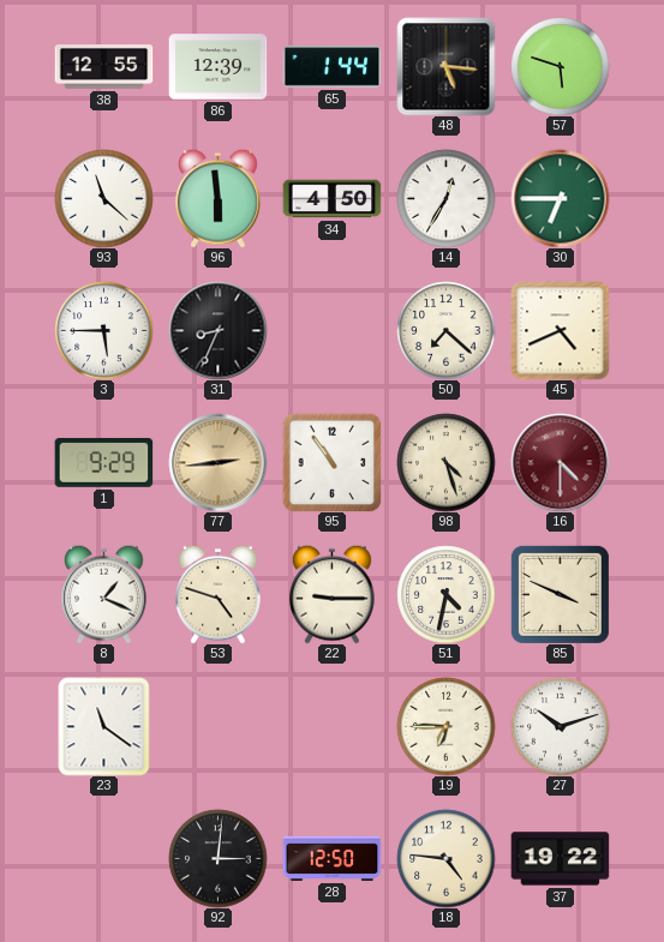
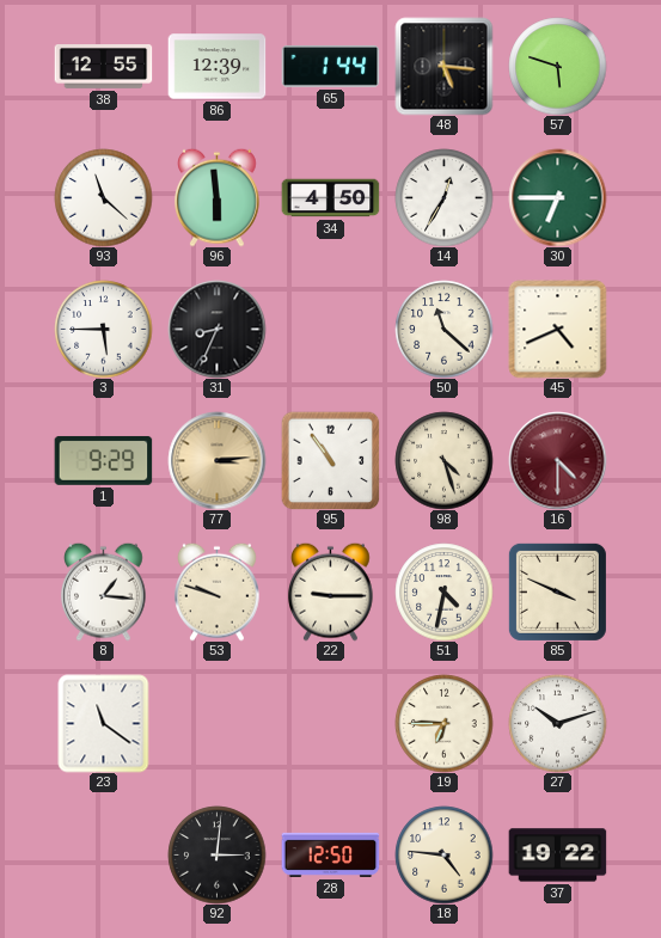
50: 7:22 -> 11:22
77: 2:44 -> 3:14
8: 1:19 -> 1:16
53: 4:48 -> 9:48
